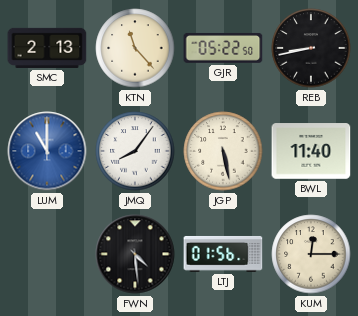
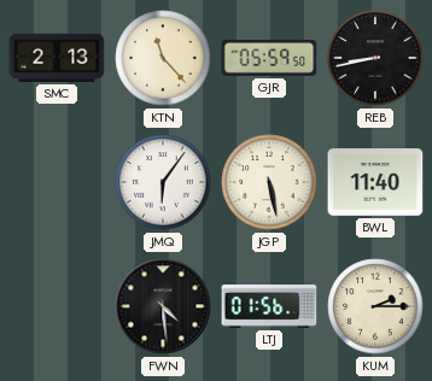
GJR: 05:22 -> 05:59
LUM: 11:00 -> none
JMQ: 8:06 -> 6:06
KUM: 12:15 -> 2:15
